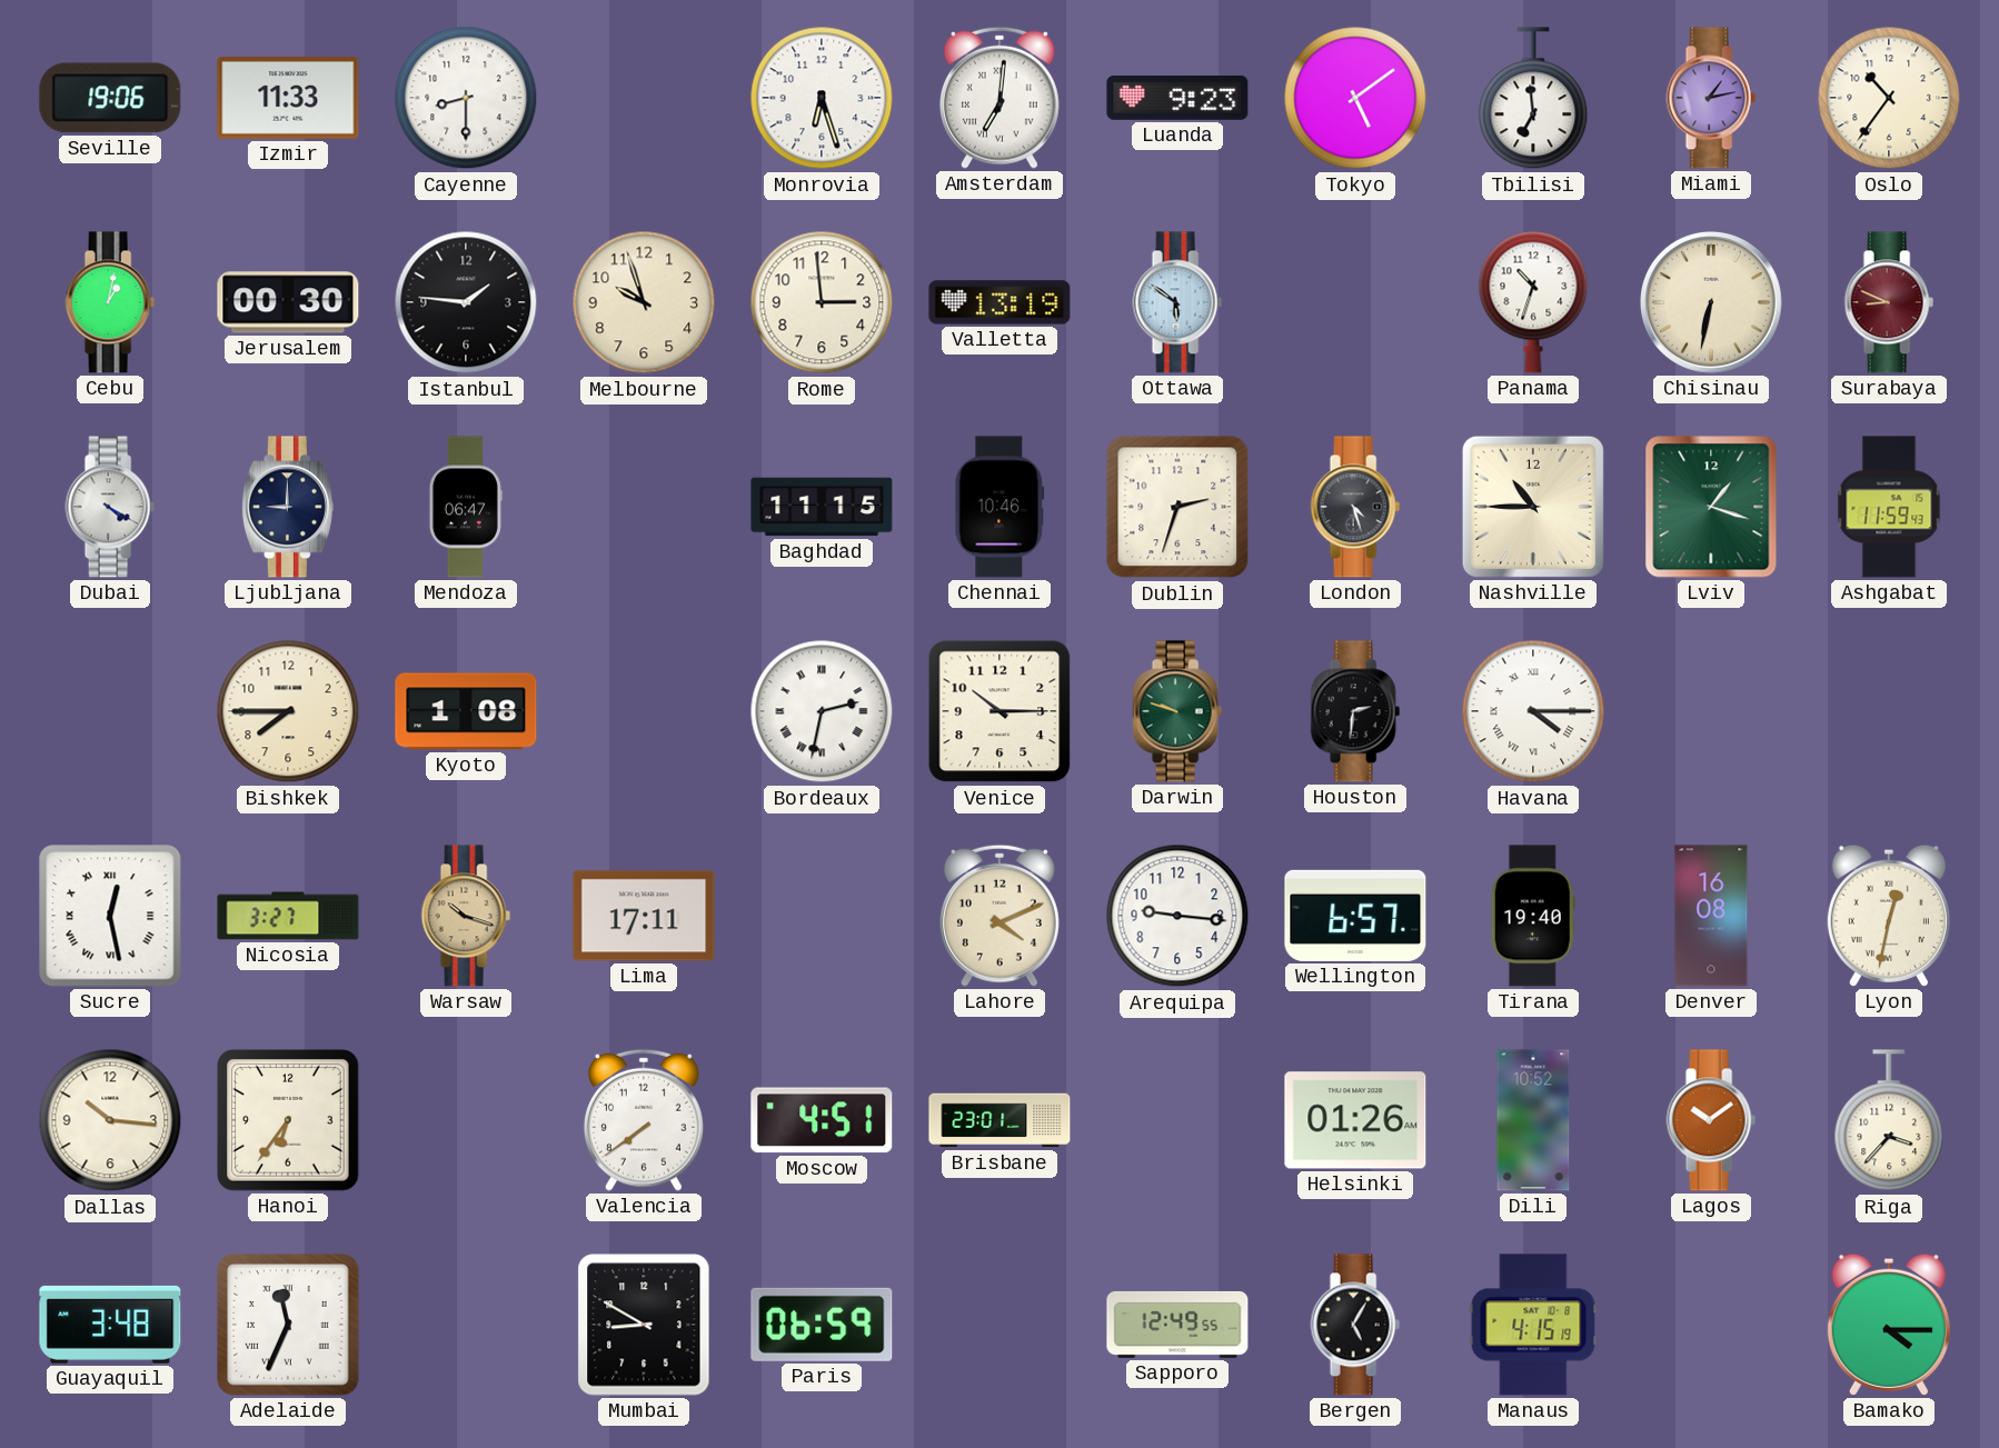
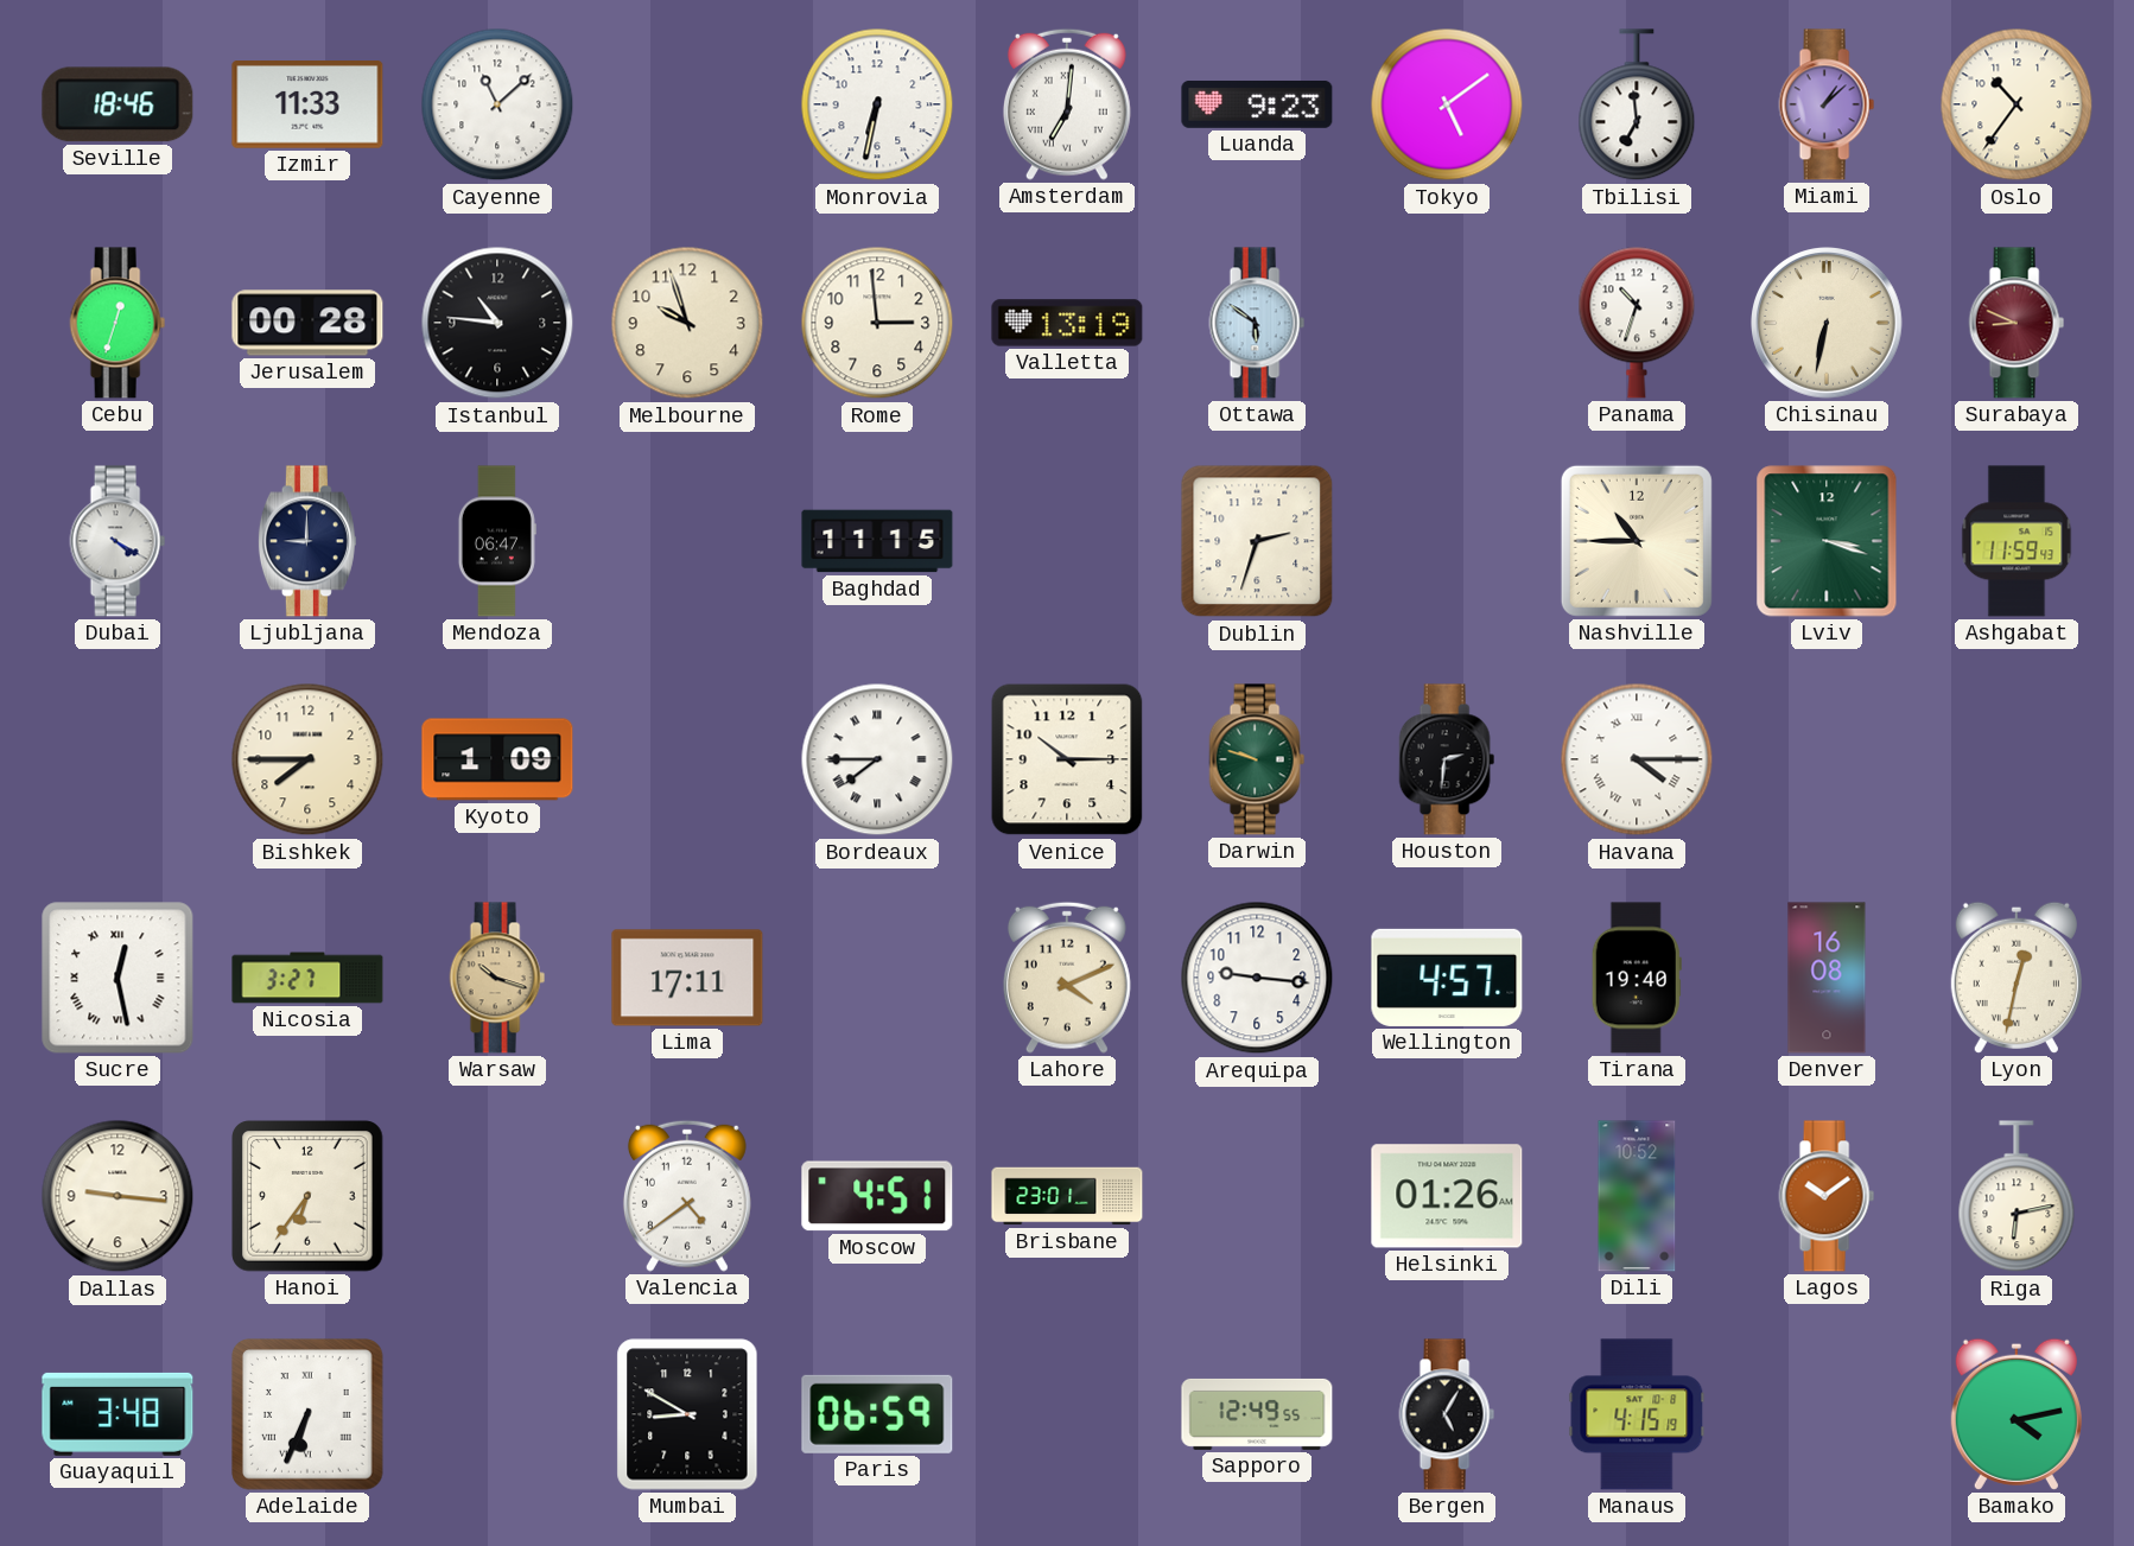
Seville: 19:06 -> 18:46
Cayenne: 8:30 -> 11:08
Monrovia: 6:27 -> 6:32
Miami: 1:13 -> 1:08
Cebu: 1:02 -> 12:33
Jerusalem: 00:30 -> 00:28
Istanbul: 1:46 -> 10:46
Chennai: 10:46 -> none
London: 4:27 -> none
Lviv: 1:18 -> 3:18
Kyoto: 1:08 -> 1:09
Bordeaux: 2:32 -> 7:45
Wellington: 6:57 -> 4:57
Dallas: 10:16 -> 9:16
Valencia: 7:39 -> 4:39
Riga: 3:37 -> 6:13
Adelaide: 11:34 -> 6:34
Bamako: 4:15 -> 4:13
